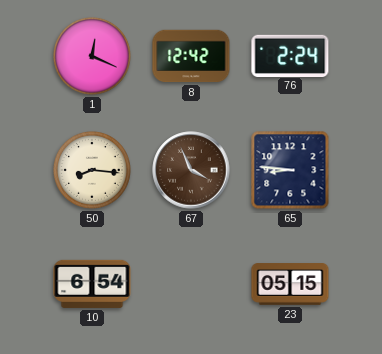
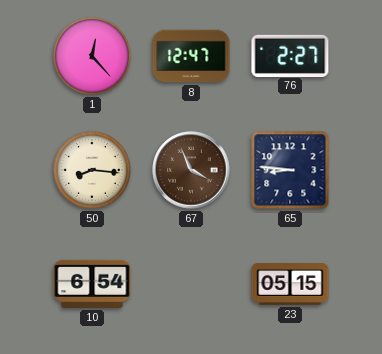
1: 12:19 -> 12:23
8: 12:42 -> 12:47
76: 2:24 -> 2:27
